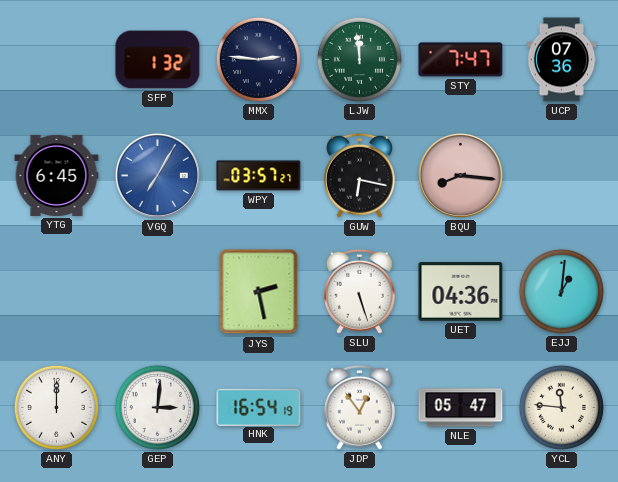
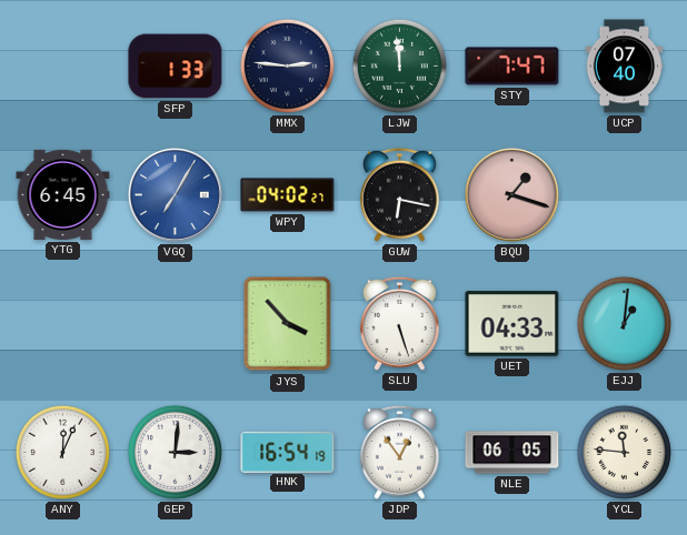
SFP: 1:32 -> 1:33
UCP: 07:36 -> 07:40
WPY: 03:57 -> 04:02
BQU: 8:16 -> 1:18
JYS: 2:28 -> 3:53
UET: 04:36 -> 04:33
ANY: 12:00 -> 12:04
NLE: 05:47 -> 06:05
